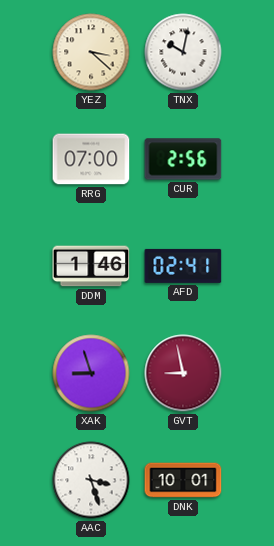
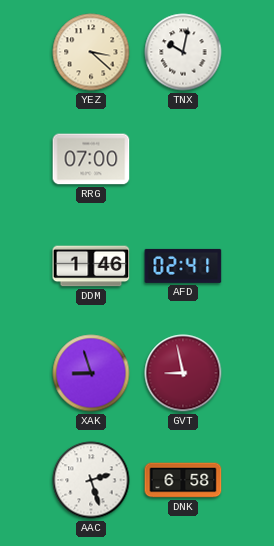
CUR: 2:56 -> none
AAC: 3:27 -> 2:27
DNK: 10:01 -> 6:58
